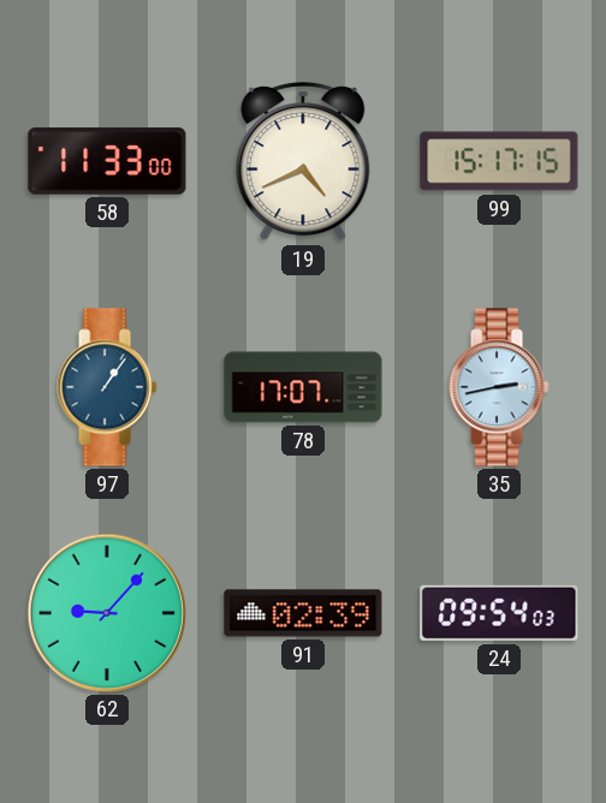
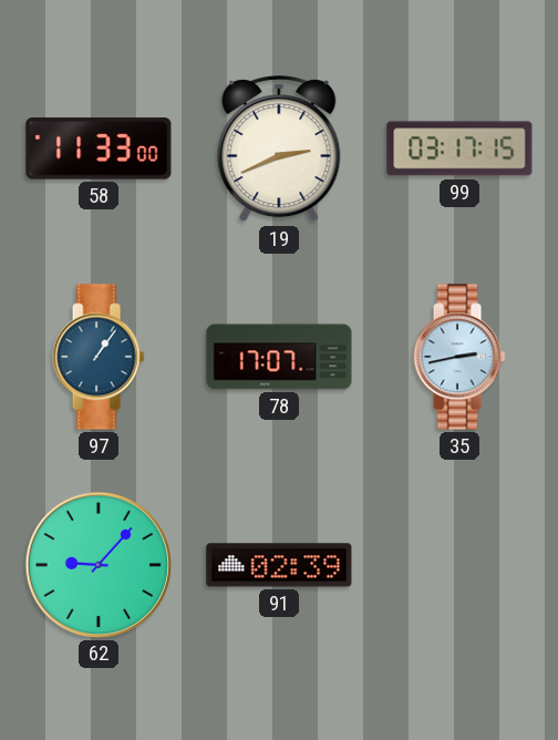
19: 4:41 -> 2:41
99: 15:17 -> 03:17
24: 09:54 -> none
